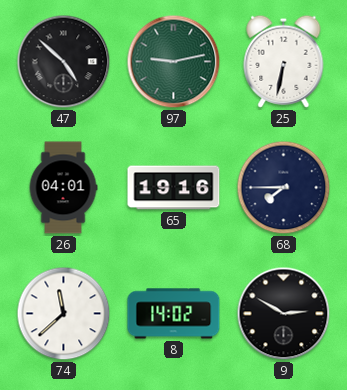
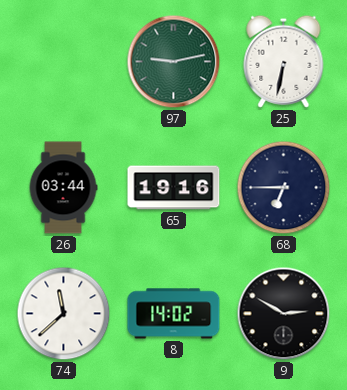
47: 4:52 -> none
26: 04:01 -> 03:44
68: 7:45 -> 6:45
